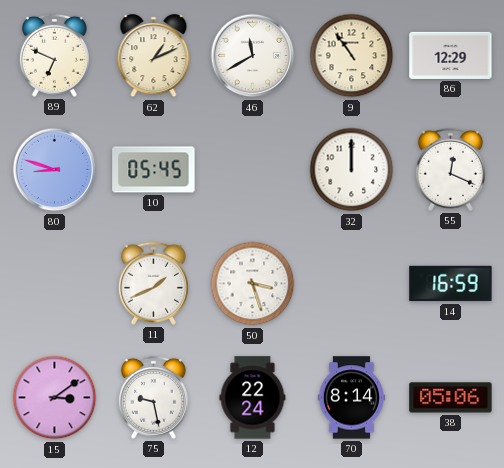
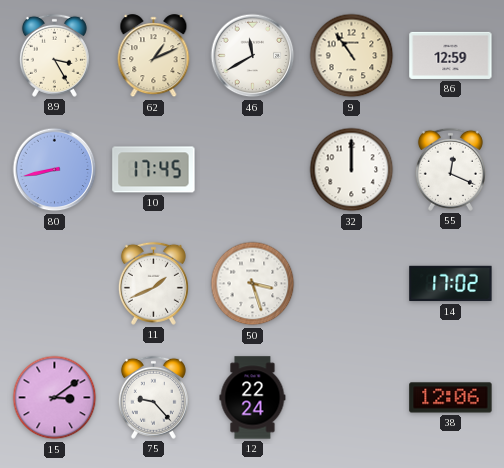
89: 6:49 -> 3:25
86: 12:29 -> 12:59
80: 8:48 -> 8:43
10: 05:45 -> 17:45
14: 16:59 -> 17:02
75: 9:28 -> 9:23
70: 8:14 -> none
38: 05:06 -> 12:06
